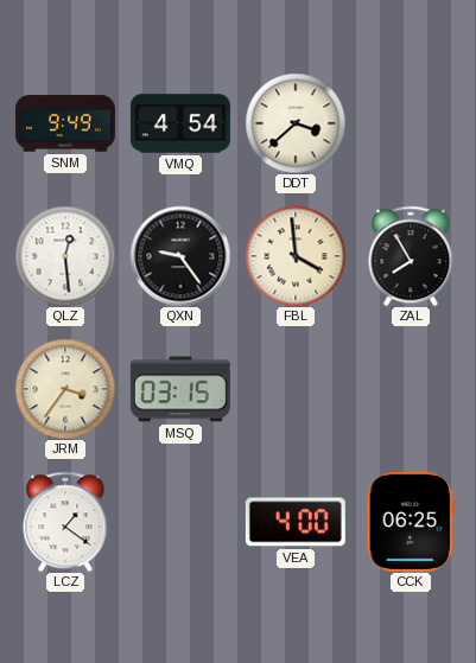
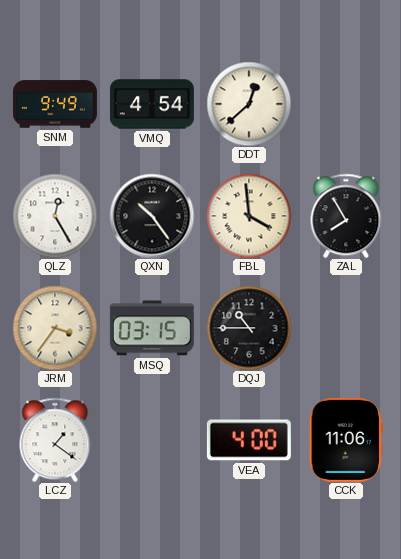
DDT: 3:38 -> 12:38
QLZ: 12:29 -> 12:25
QXN: 9:24 -> 10:24
DQJ: none -> 10:45
CCK: 06:25 -> 11:06
